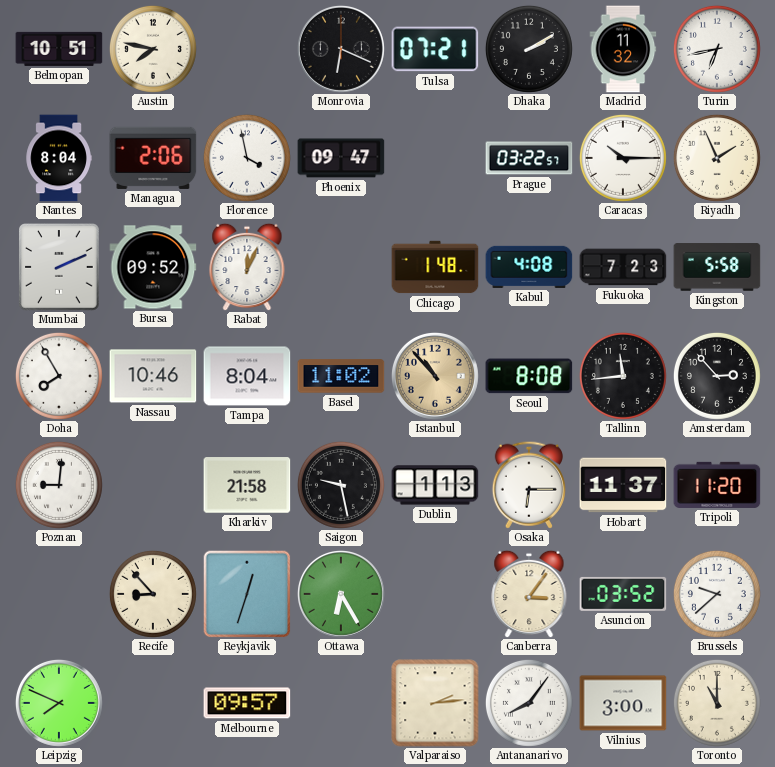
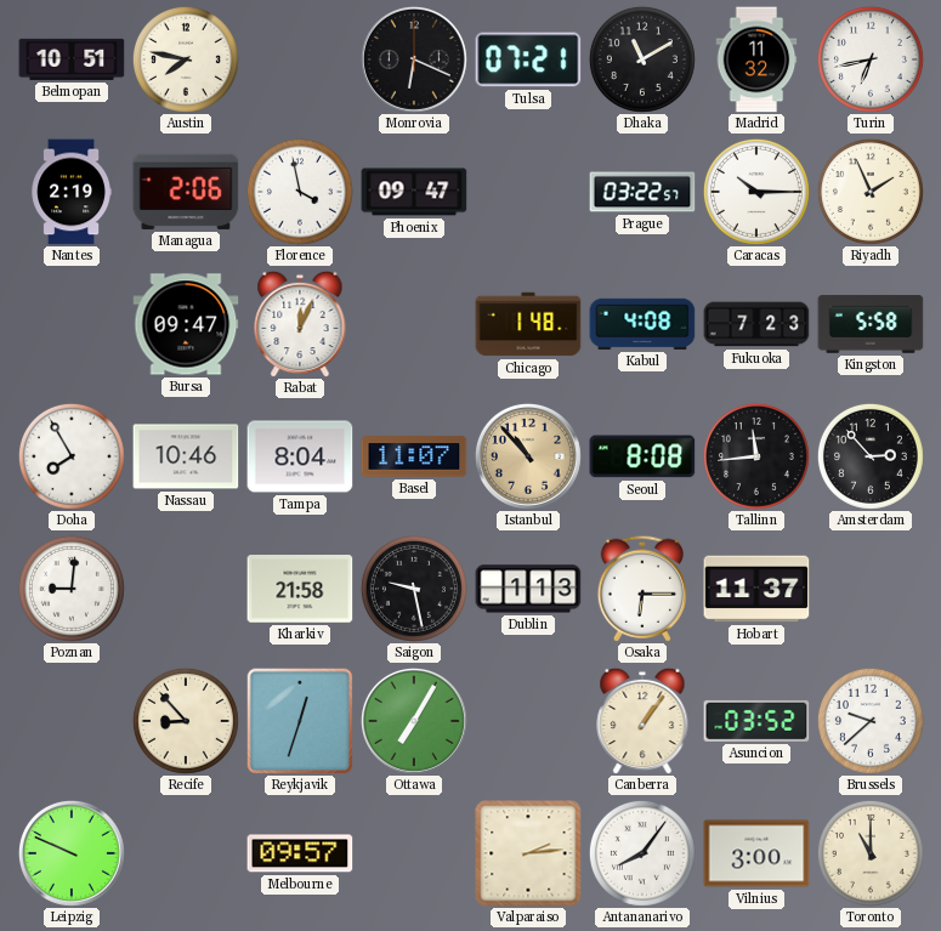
Dhaka: 2:10 -> 11:10
Nantes: 8:04 -> 2:19
Mumbai: 2:11 -> none
Bursa: 09:52 -> 09:47
Basel: 11:02 -> 11:07
Tripoli: 11:20 -> none
Ottawa: 6:25 -> 7:05
Canberra: 3:06 -> 1:06
Leipzig: 7:49 -> 9:49
